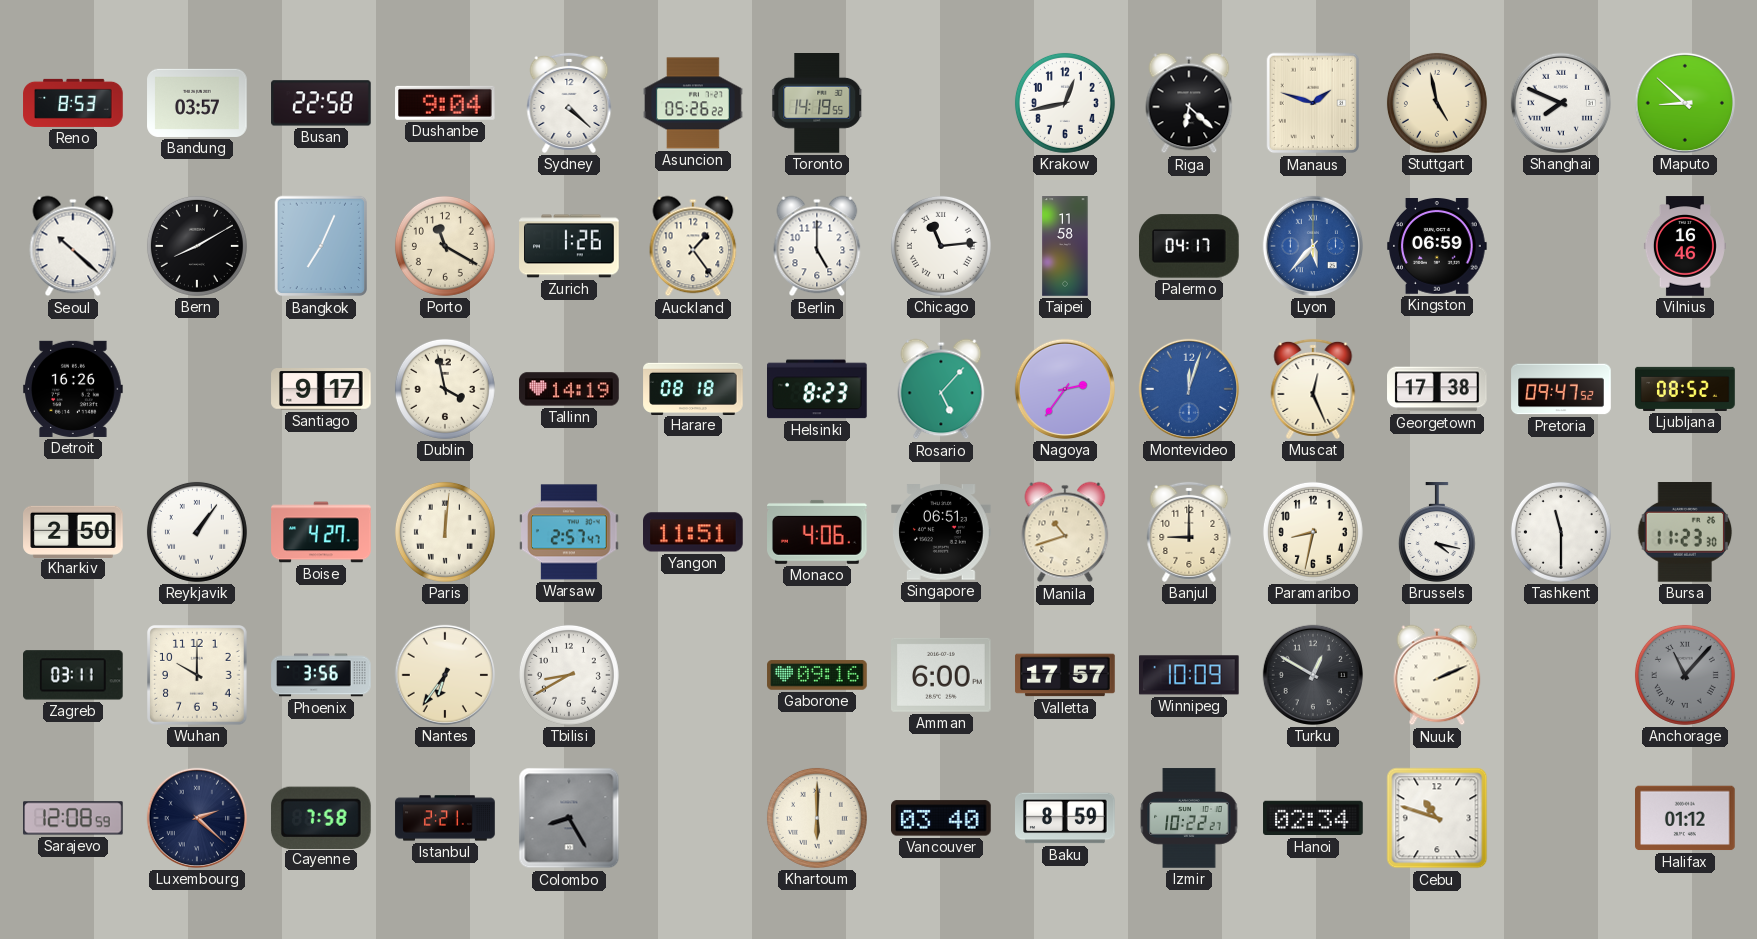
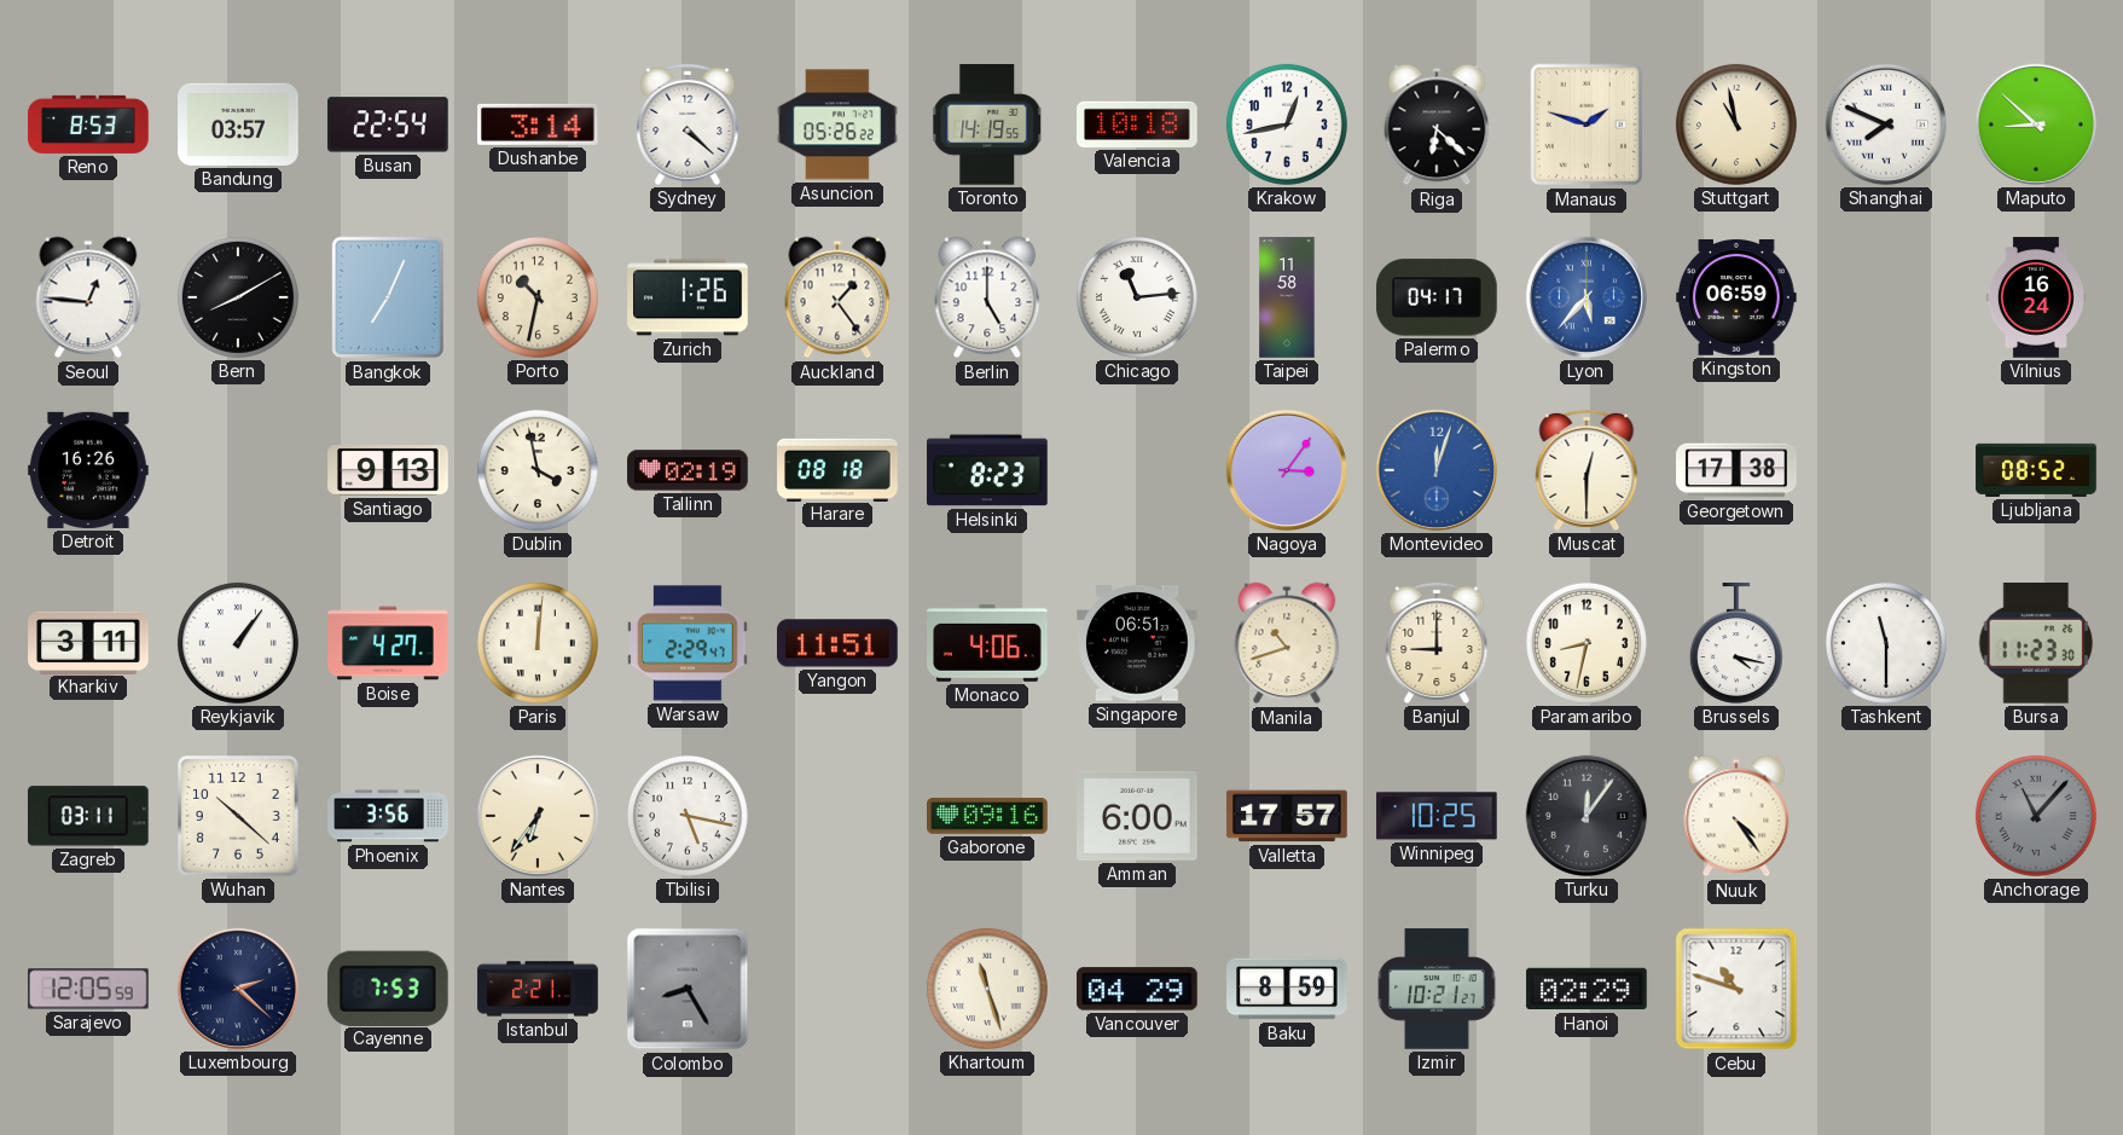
Busan: 22:58 -> 22:54
Dushanbe: 9:04 -> 3:14
Valencia: none -> 10:18
Stuttgart: 4:58 -> 10:58
Seoul: 10:22 -> 12:46
Porto: 11:20 -> 10:32
Vilnius: 16:46 -> 16:24
Santiago: 9:17 -> 9:13
Tallinn: 14:19 -> 02:19
Rosario: 5:07 -> none
Nagoya: 2:36 -> 3:06
Muscat: 12:26 -> 12:30
Pretoria: 09:47 -> none
Kharkiv: 2:50 -> 3:11
Warsaw: 2:57 -> 2:29
Wuhan: 10:00 -> 10:22
Tbilisi: 8:40 -> 5:17
Winnipeg: 10:09 -> 10:25
Turku: 12:50 -> 12:06
Nuuk: 2:11 -> 4:24
Sarajevo: 12:08 -> 12:05
Cayenne: 7:58 -> 7:53
Khartoum: 6:00 -> 11:27
Vancouver: 03:40 -> 04:29
Izmir: 10:22 -> 10:21
Hanoi: 02:34 -> 02:29
Halifax: 01:12 -> none
